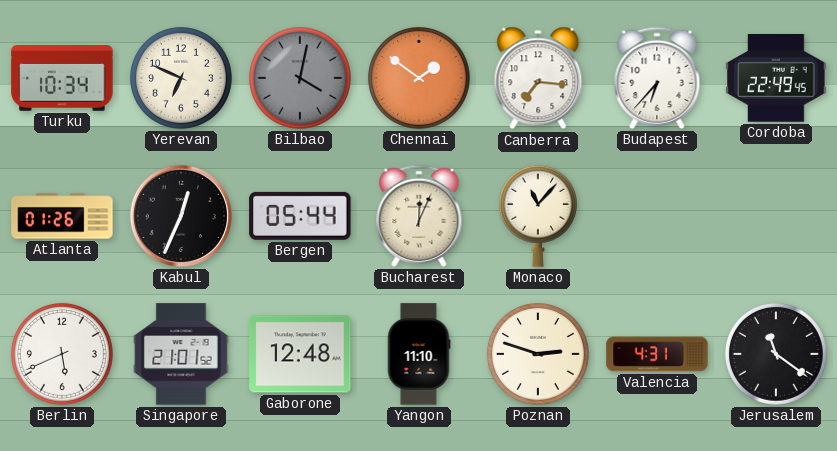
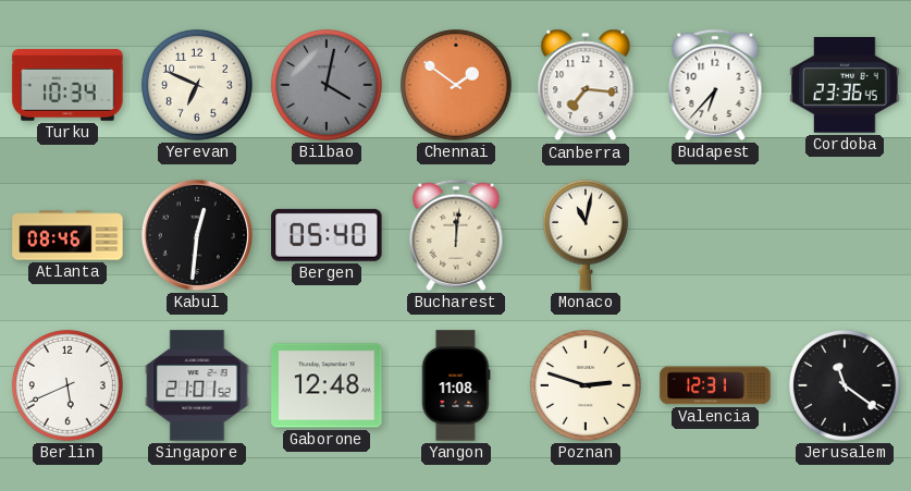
Cordoba: 22:49 -> 23:36
Atlanta: 01:26 -> 08:46
Kabul: 12:34 -> 12:31
Bergen: 05:44 -> 05:40
Bucharest: 12:04 -> 12:01
Monaco: 11:07 -> 11:02
Yangon: 11:10 -> 11:08
Valencia: 4:31 -> 12:31
